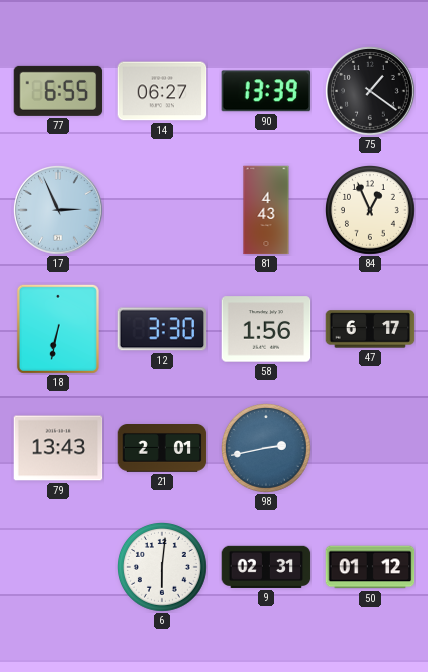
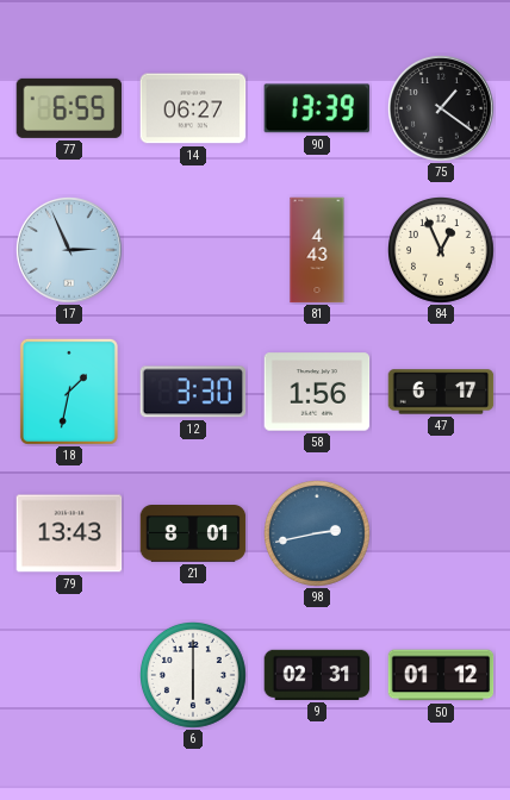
18: 6:32 -> 1:32
21: 2:01 -> 8:01
6: 6:01 -> 6:00
